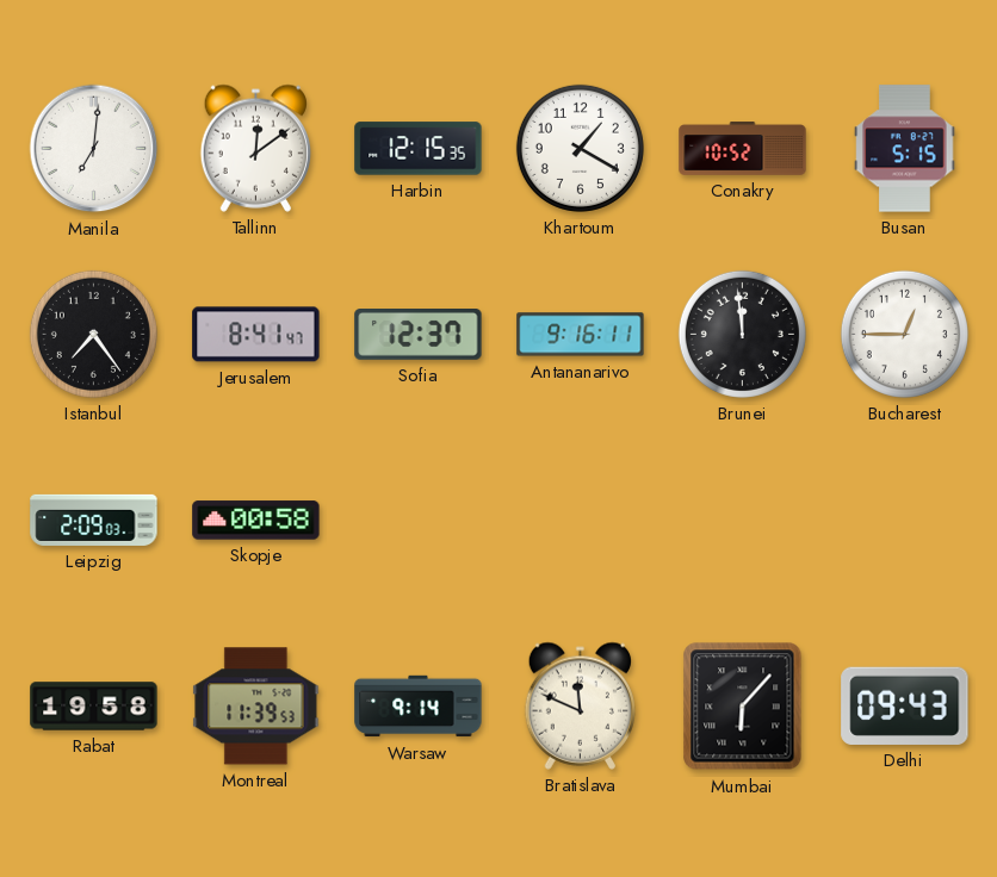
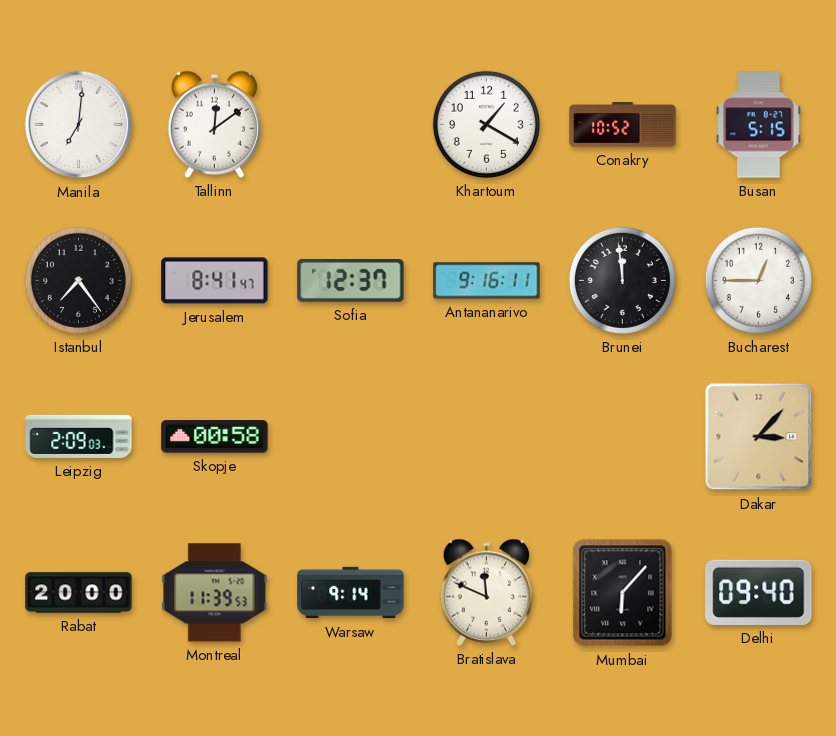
Harbin: 12:15 -> none
Dakar: none -> 3:07
Rabat: 19:58 -> 20:00
Delhi: 09:43 -> 09:40
